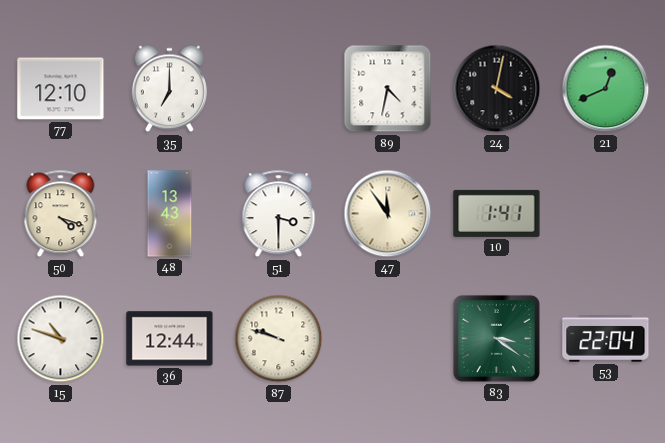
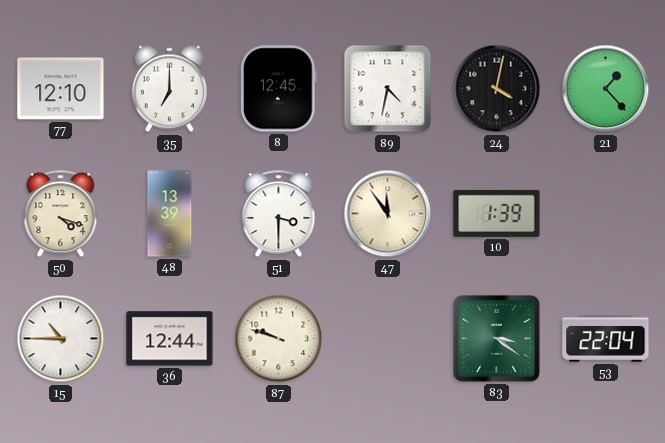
8: none -> 12:45
21: 12:41 -> 1:23
48: 13:43 -> 13:39
10: 1:41 -> 1:39
15: 10:48 -> 10:45
